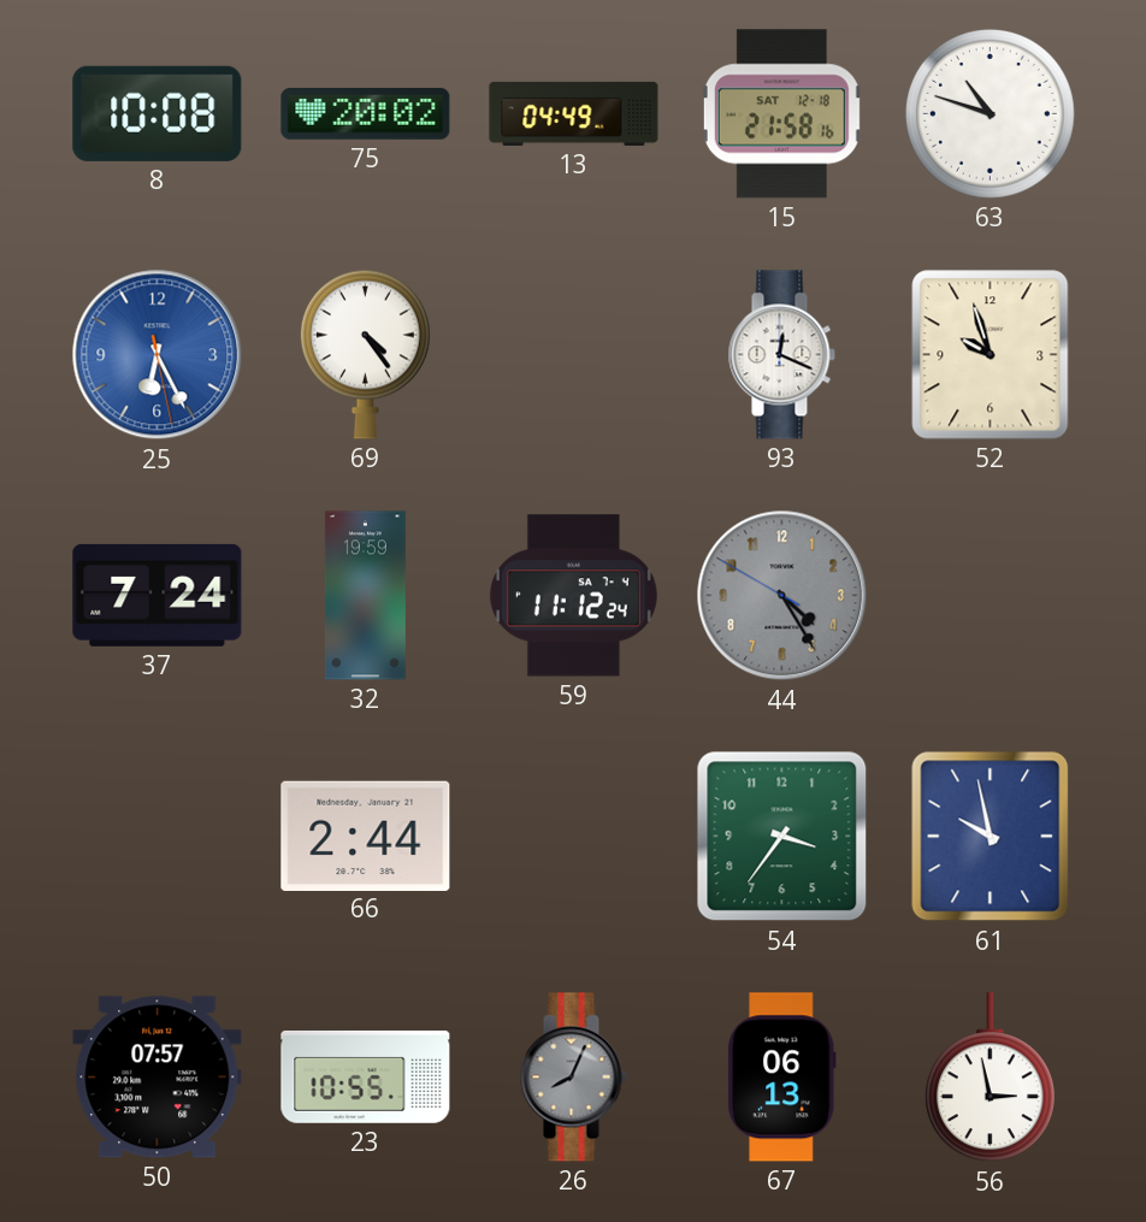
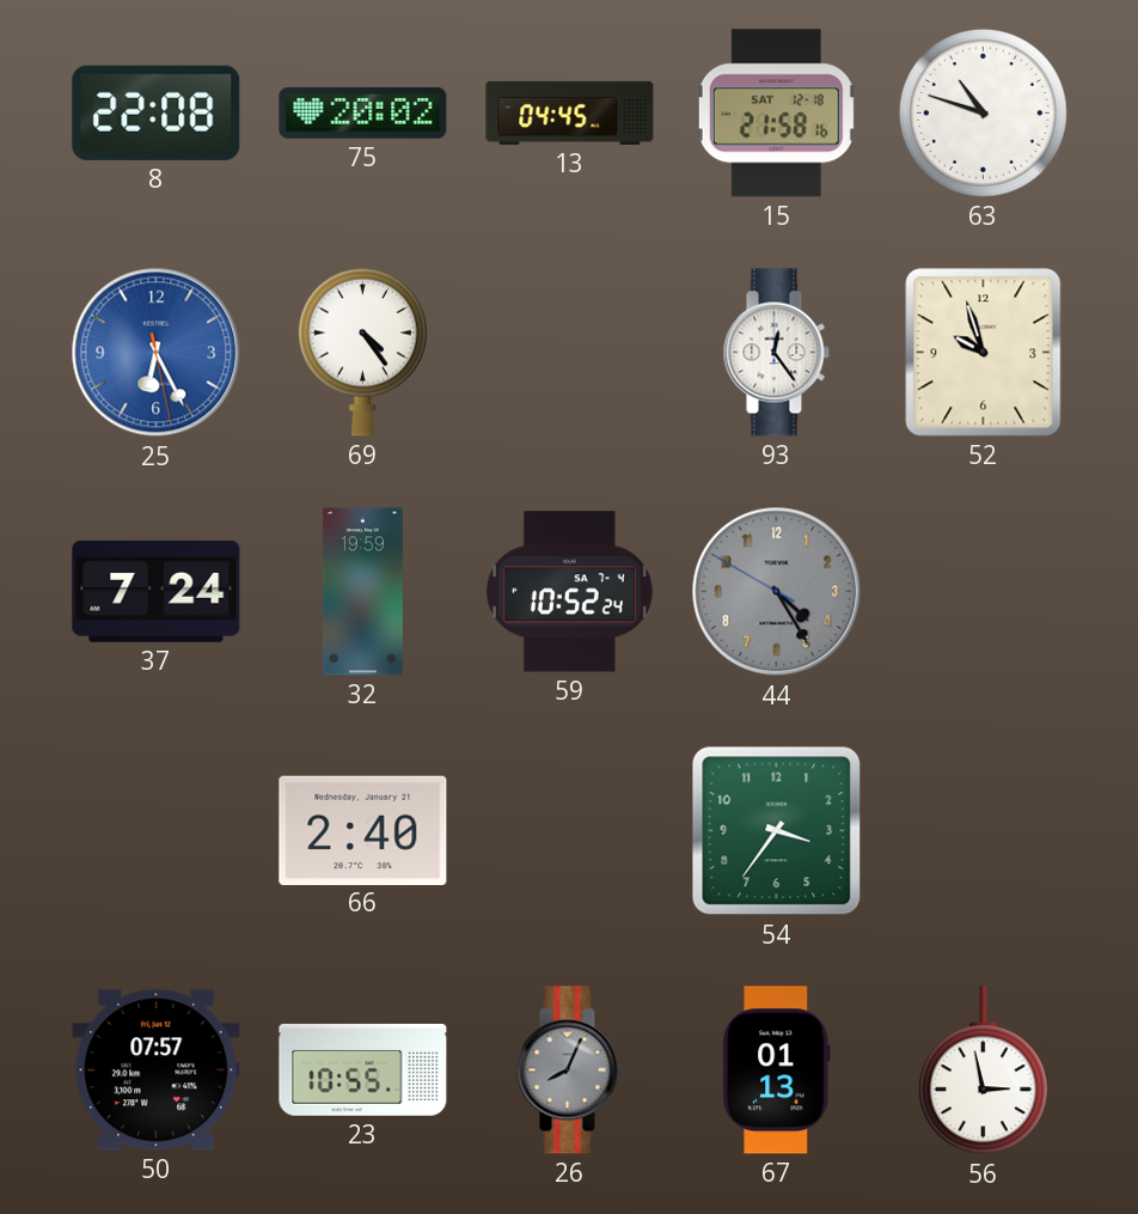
8: 10:08 -> 22:08
13: 04:49 -> 04:45
93: 12:19 -> 12:24
59: 11:12 -> 10:52
66: 2:44 -> 2:40
61: 9:58 -> none
67: 06:13 -> 01:13
